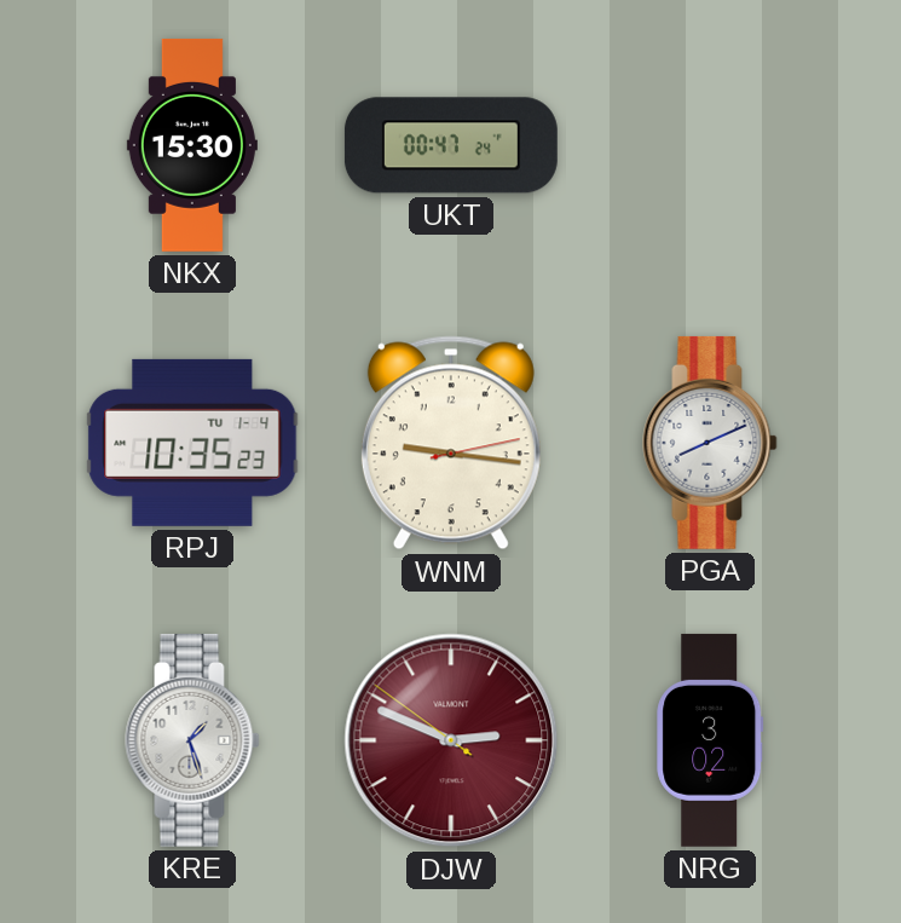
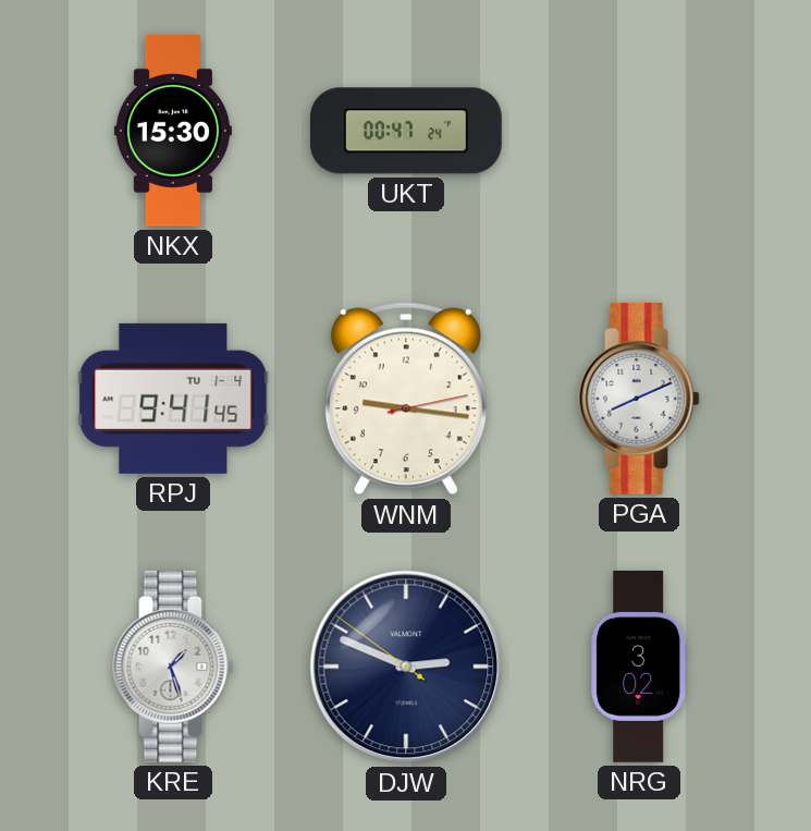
RPJ: 10:35 -> 9:41
DJW dial: burgundy -> navy
